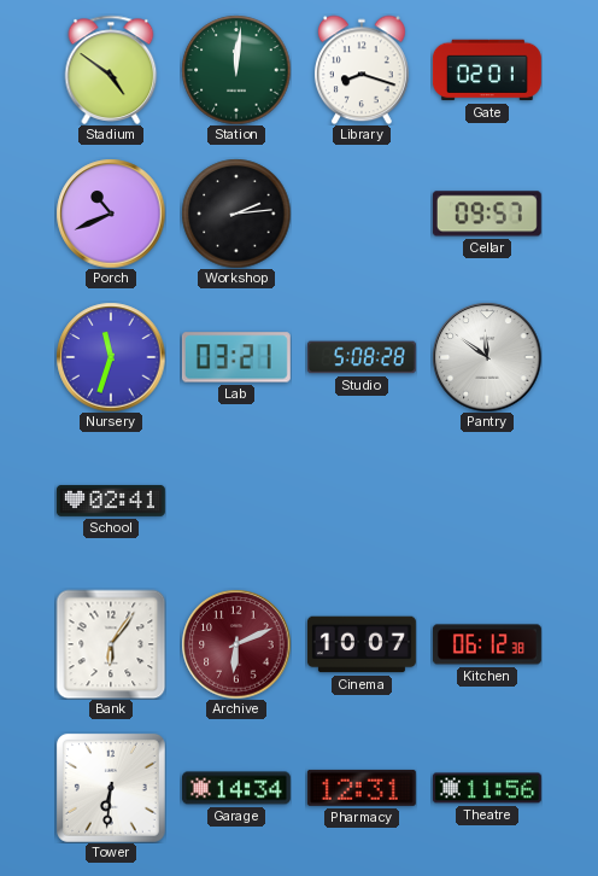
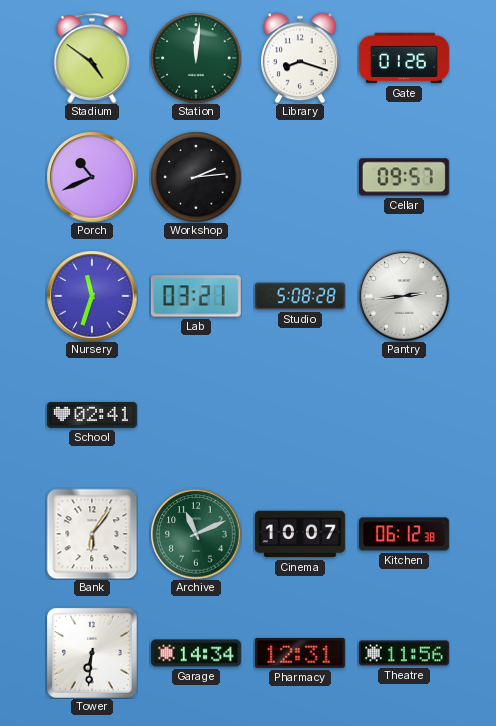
Gate: 02:01 -> 01:26
Pantry: 11:51 -> 2:44
Archive: 6:11 -> 11:11
Archive dial: burgundy -> green
